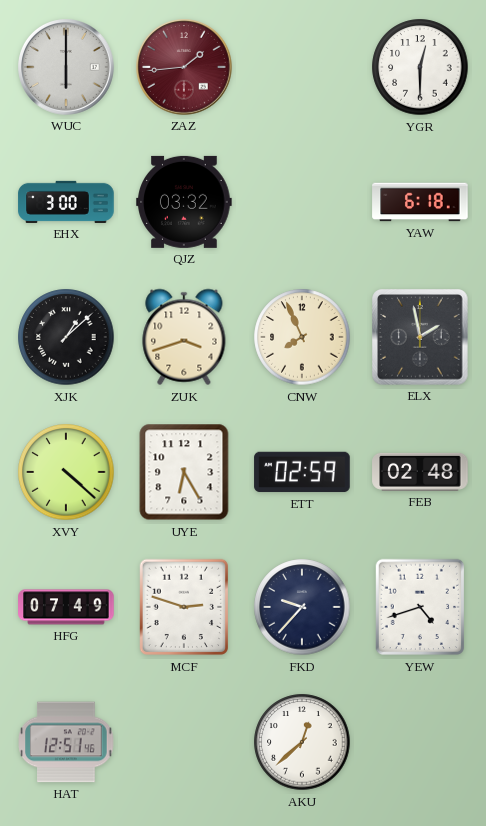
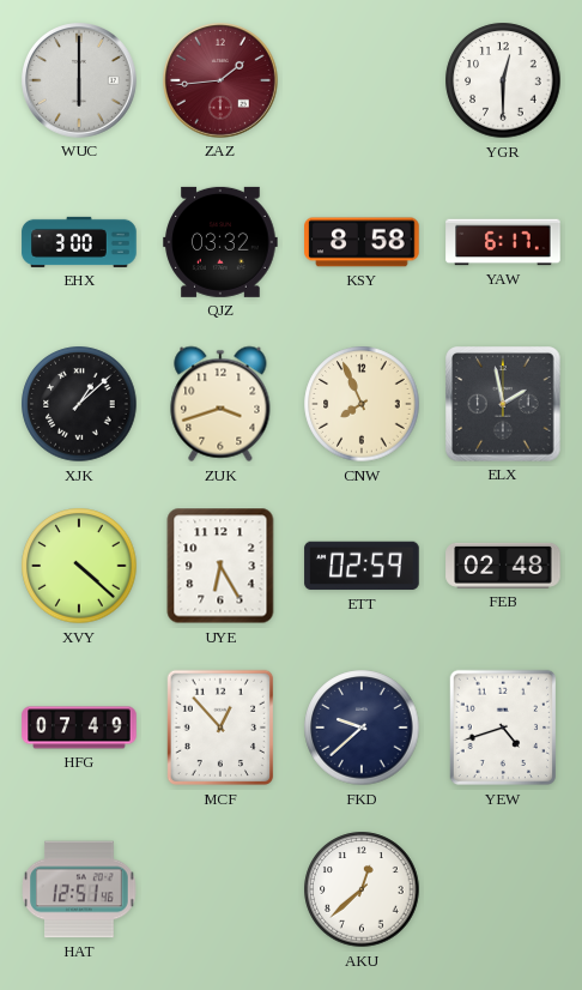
KSY: none -> 8:58
YAW: 6:18 -> 6:17
MCF: 2:48 -> 12:53
FKD: 9:37 -> 9:38
